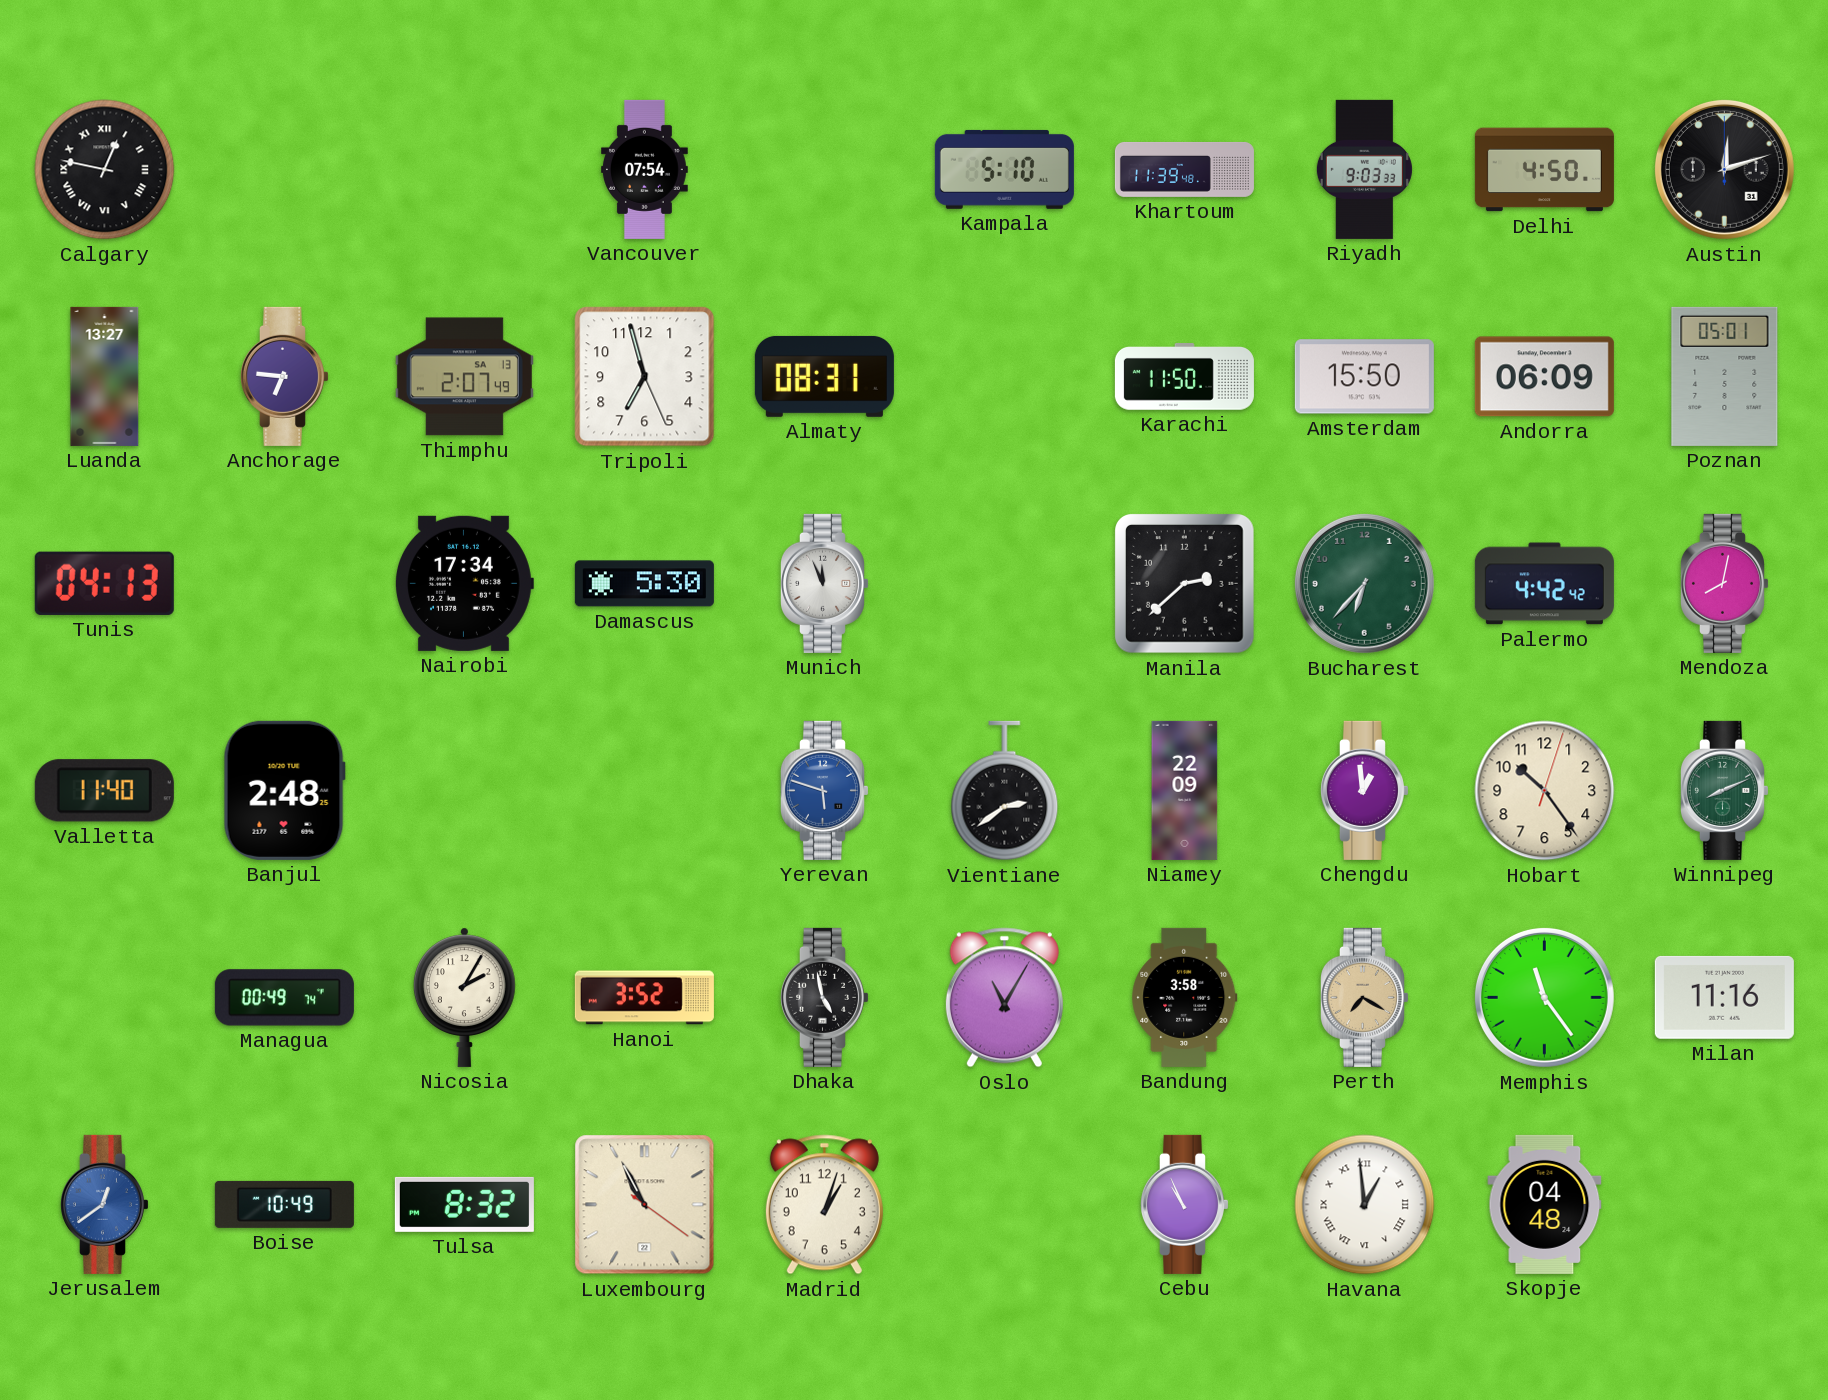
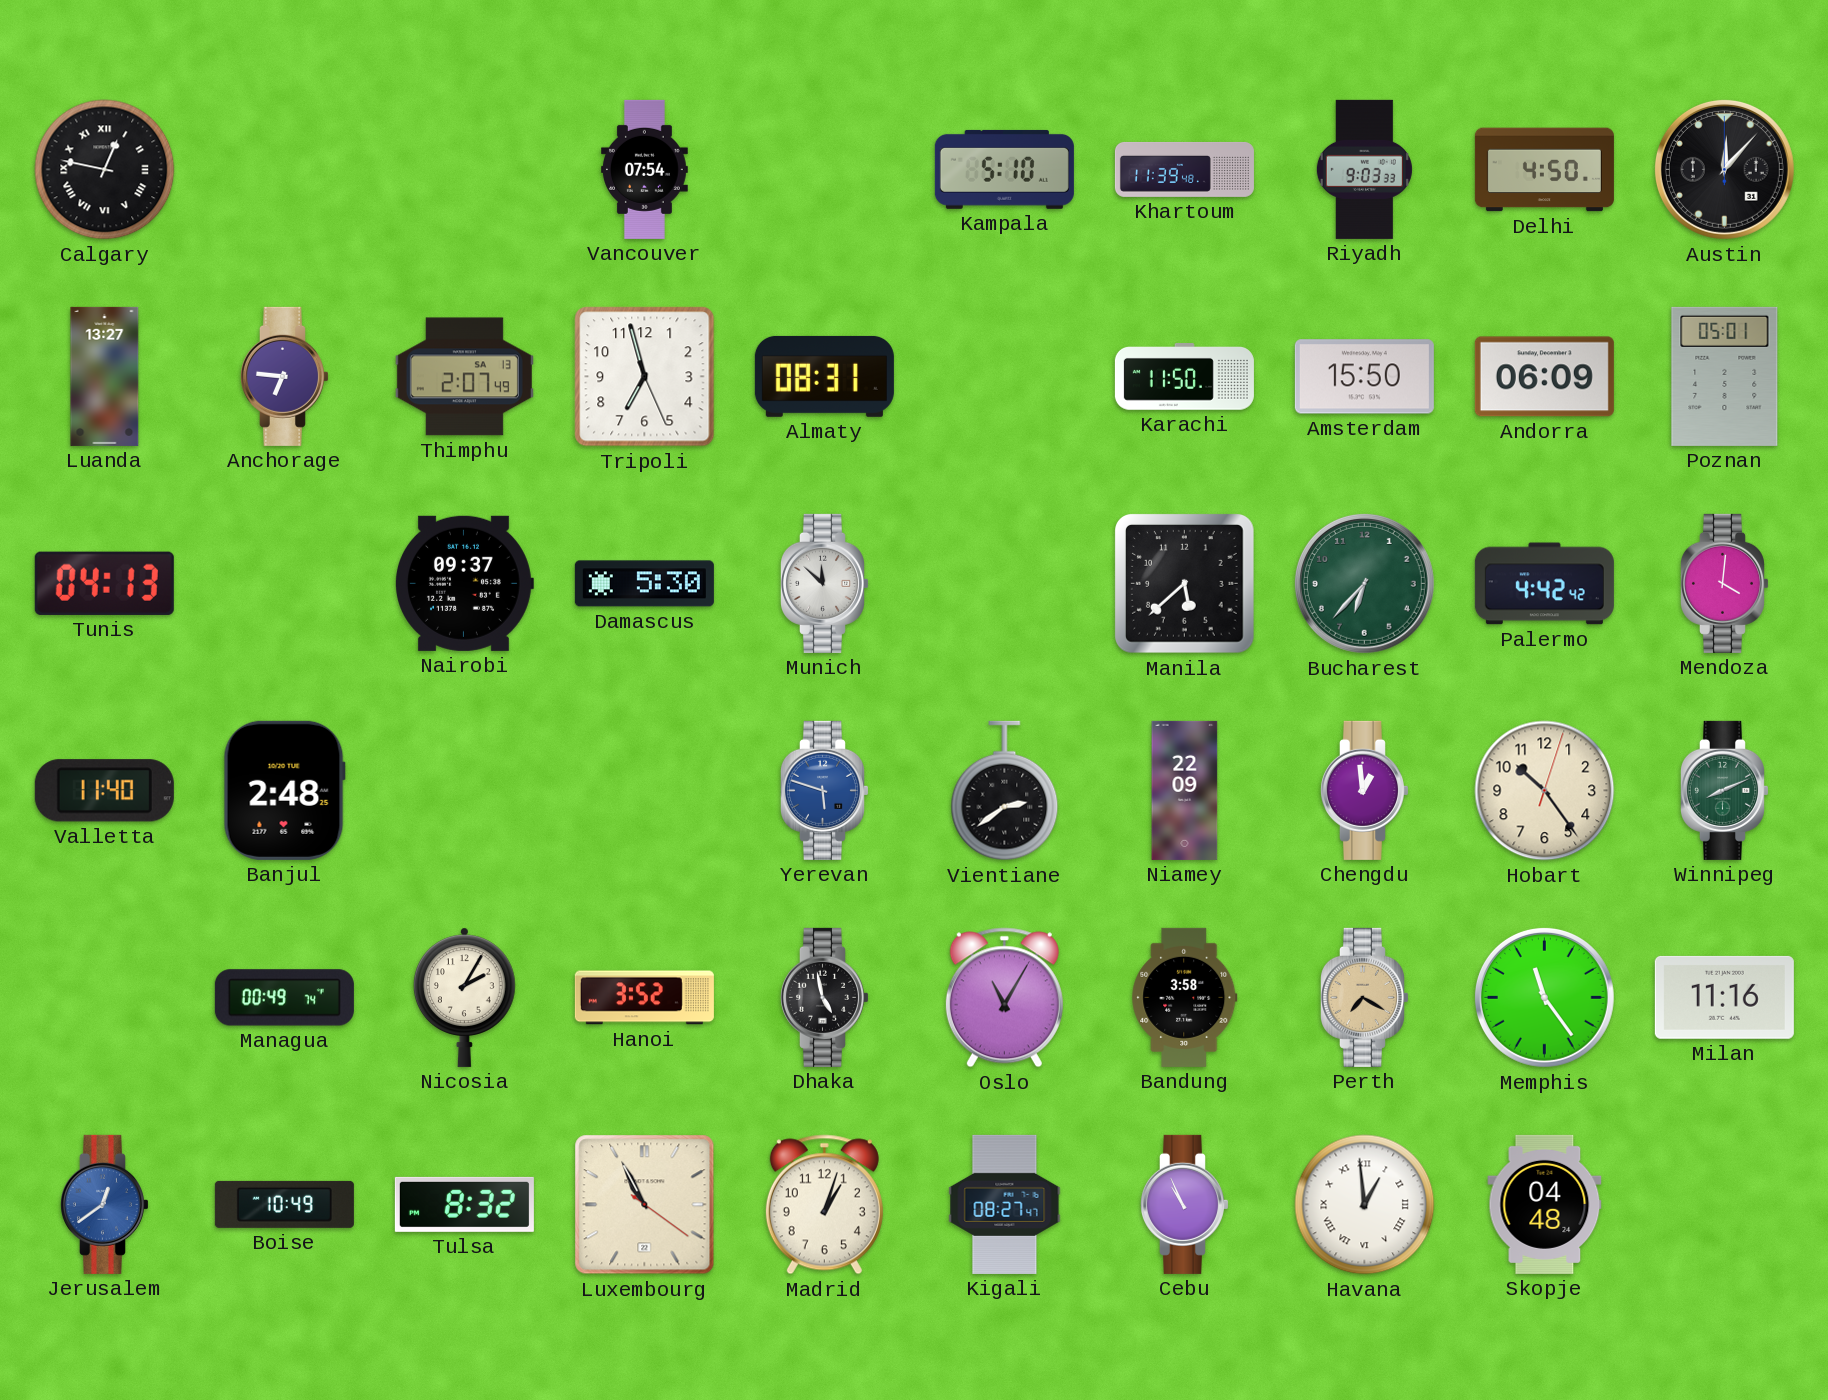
Austin: 12:12 -> 12:07
Nairobi: 17:34 -> 09:37
Munich: 11:56 -> 11:52
Manila: 2:38 -> 5:38
Mendoza: 8:02 -> 4:01
Kigali: none -> 08:27
